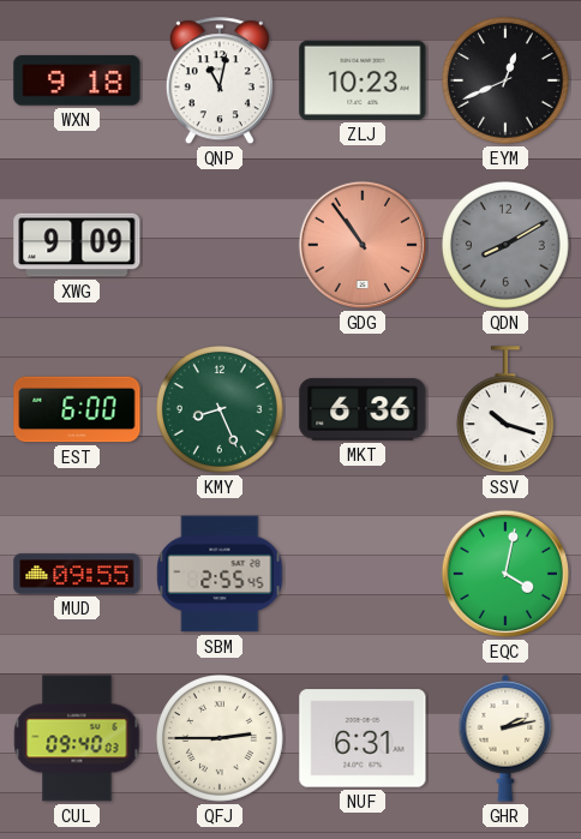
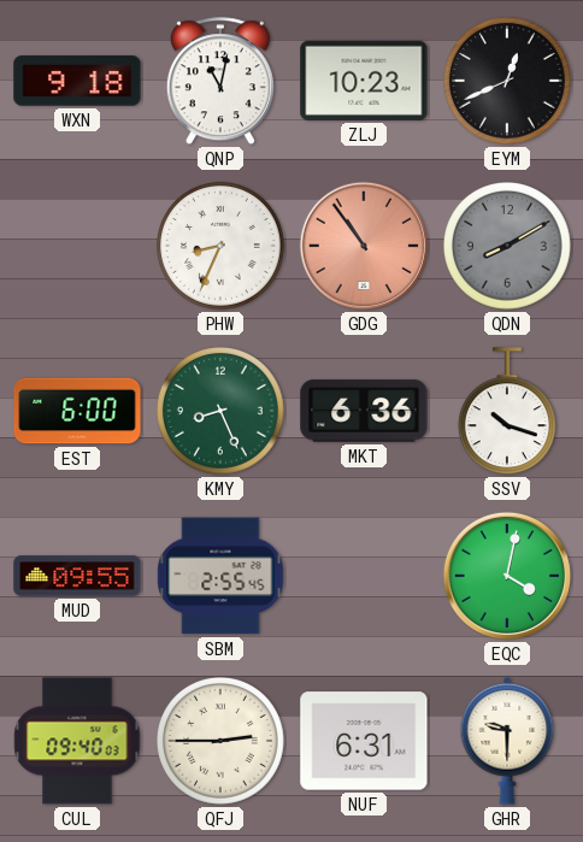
XWG: 9:09 -> none
PHW: none -> 8:34
GHR: 2:13 -> 9:30
